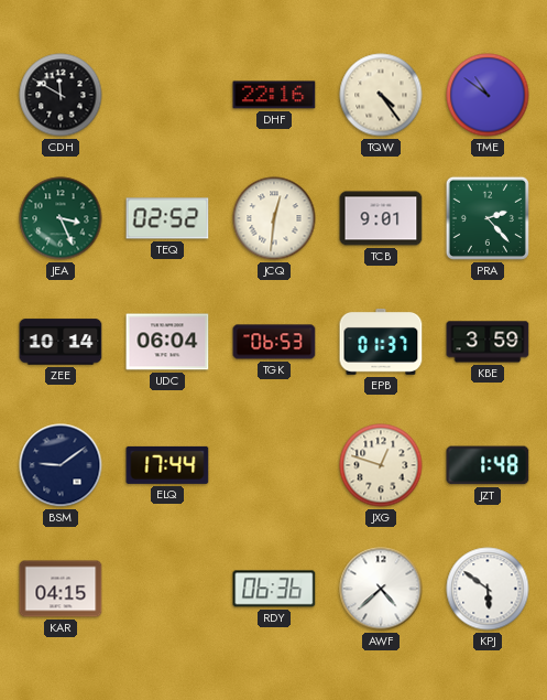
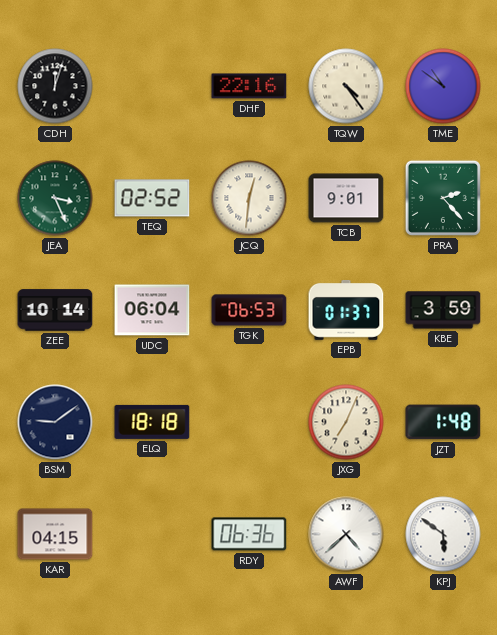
CDH: 11:50 -> 12:03
ELQ: 17:44 -> 18:18
JXG: 12:48 -> 7:04
